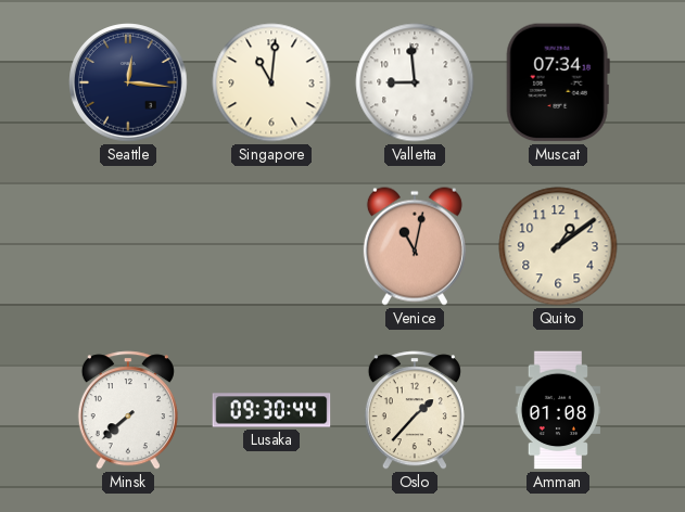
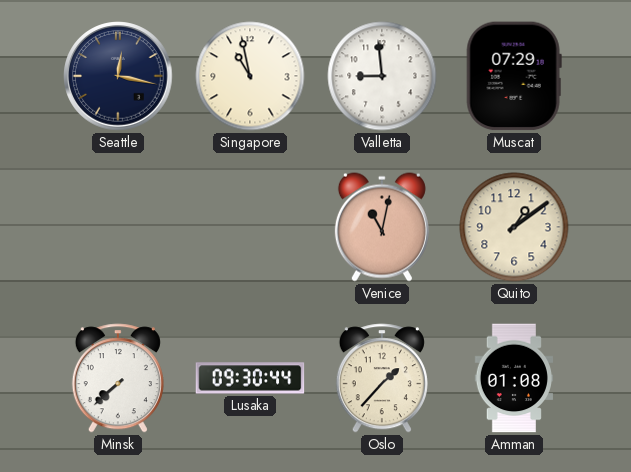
Seattle: 12:16 -> 12:17
Singapore: 11:01 -> 10:58
Muscat: 07:34 -> 07:29
